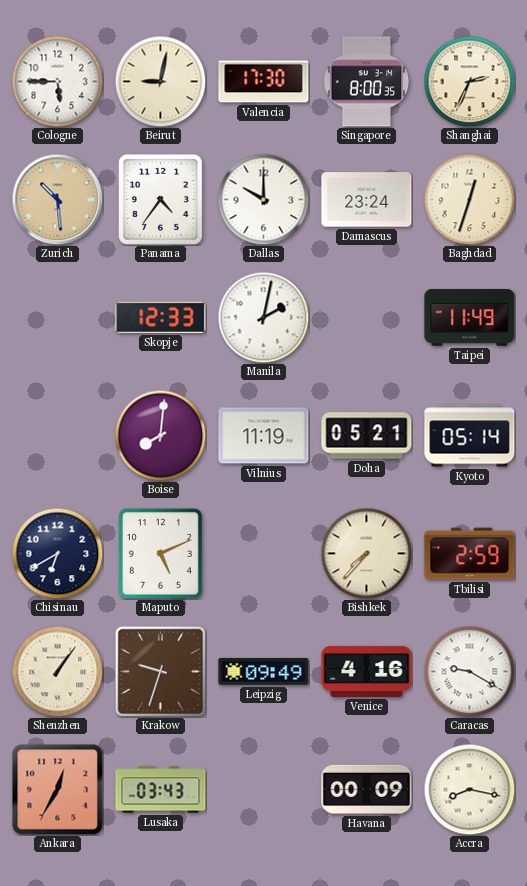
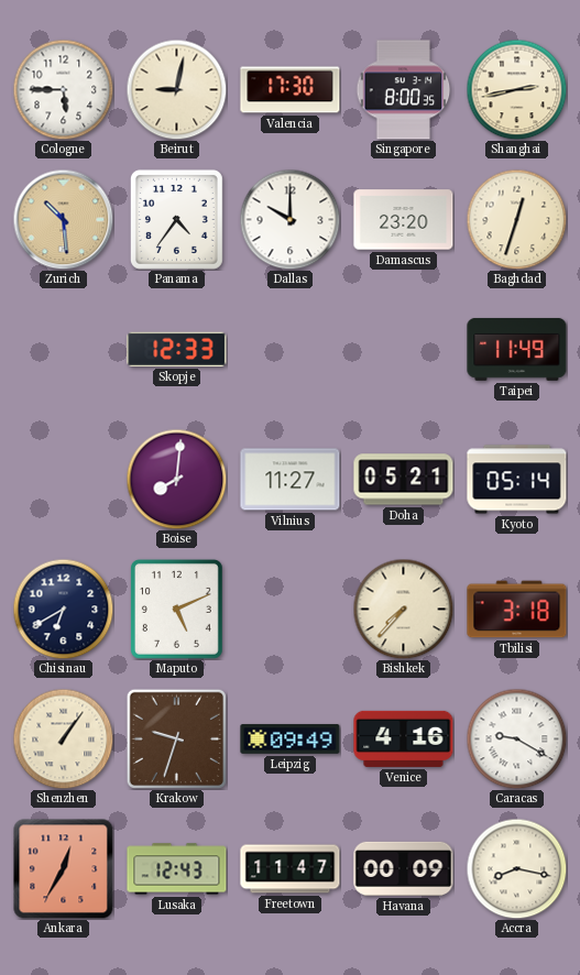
Shanghai: 2:34 -> 2:43
Damascus: 23:24 -> 23:20
Manila: 2:02 -> none
Vilnius: 11:19 -> 11:27
Tbilisi: 2:59 -> 3:18
Lusaka: 03:43 -> 12:43
Freetown: none -> 11:47
